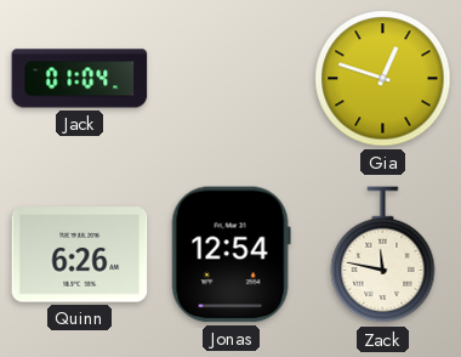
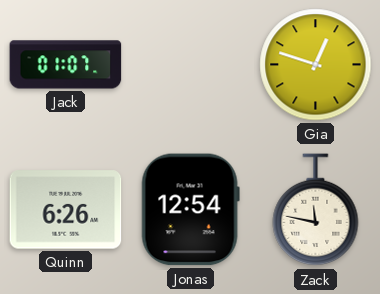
Jack: 01:04 -> 01:07
